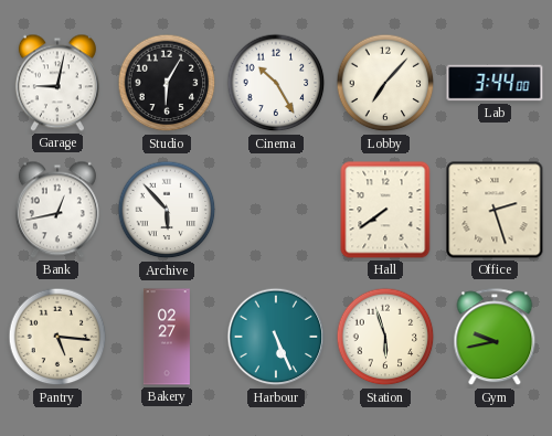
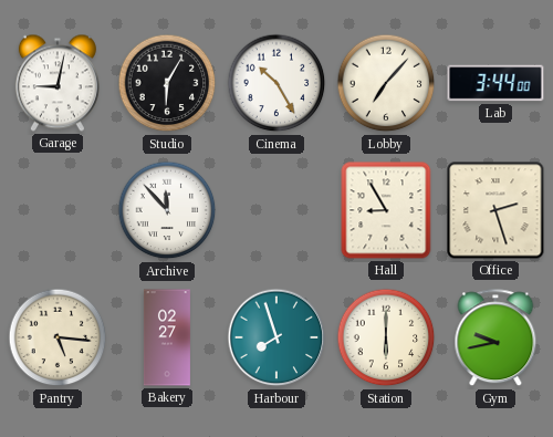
Bank: 12:43 -> none
Archive: 5:53 -> 11:53
Hall: 7:39 -> 8:55
Harbour: 5:26 -> 7:57
Station: 5:57 -> 6:00
